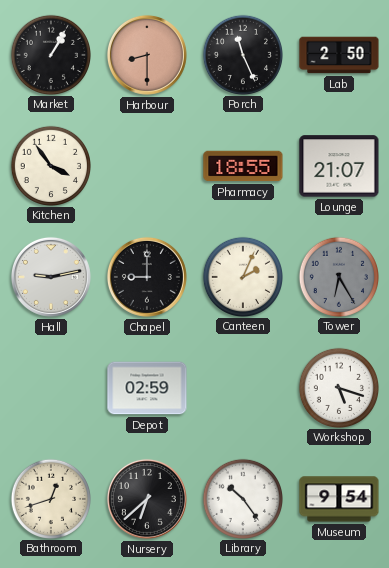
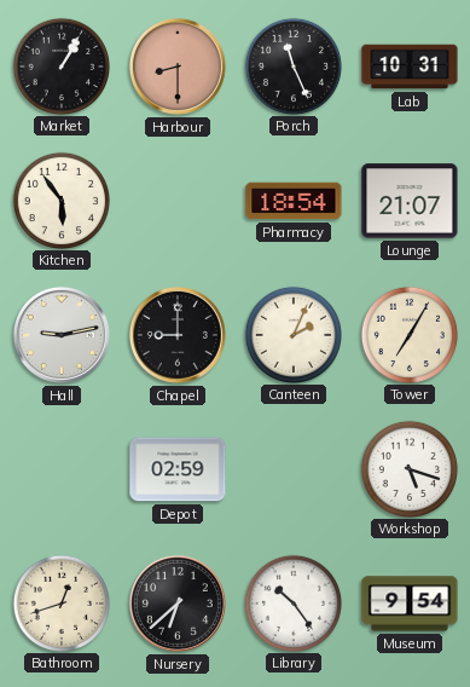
Lab: 2:50 -> 10:31
Kitchen: 3:54 -> 5:54
Pharmacy: 18:55 -> 18:54
Tower: 6:25 -> 7:05
Tower dial: grey -> cream
